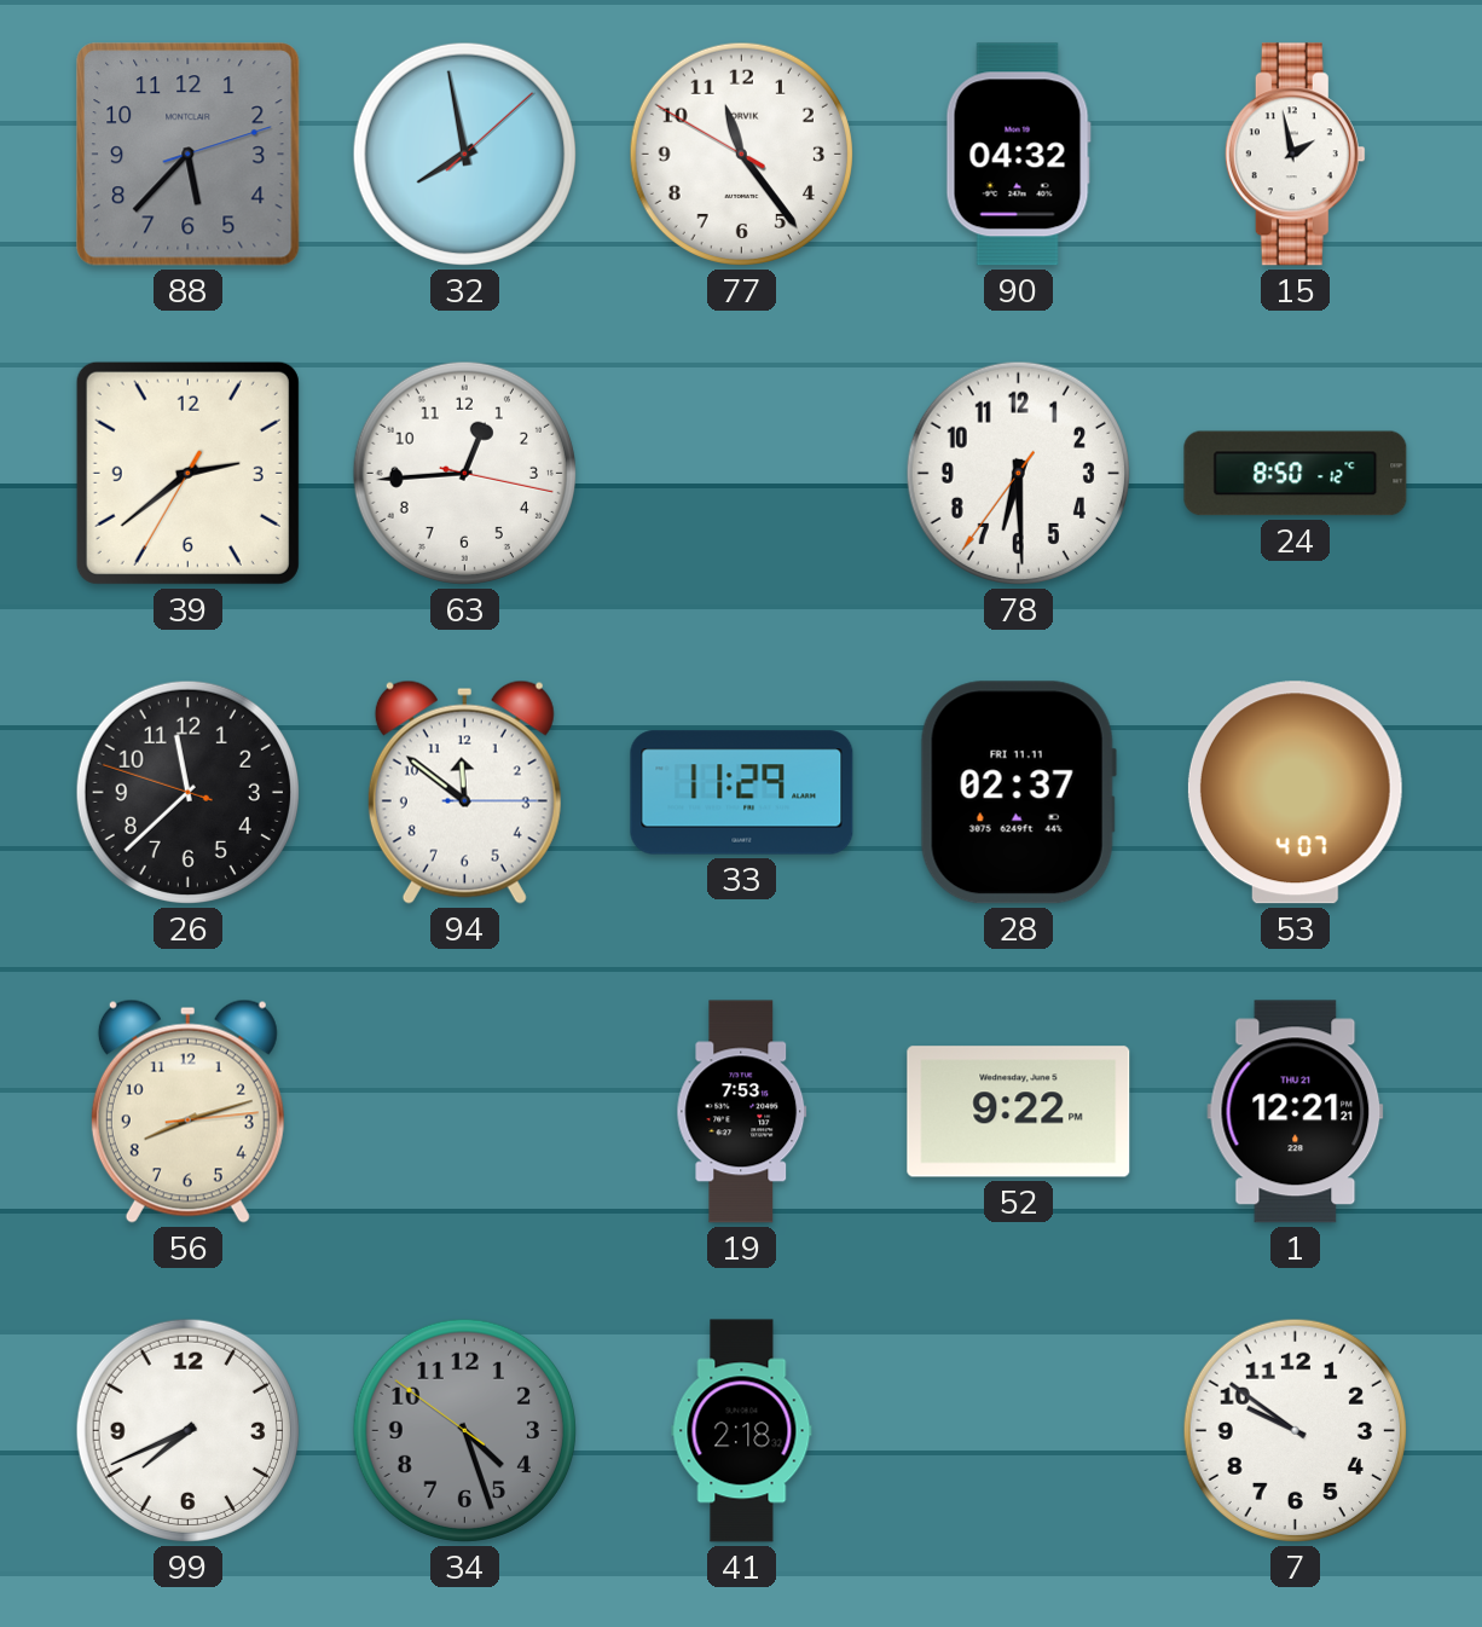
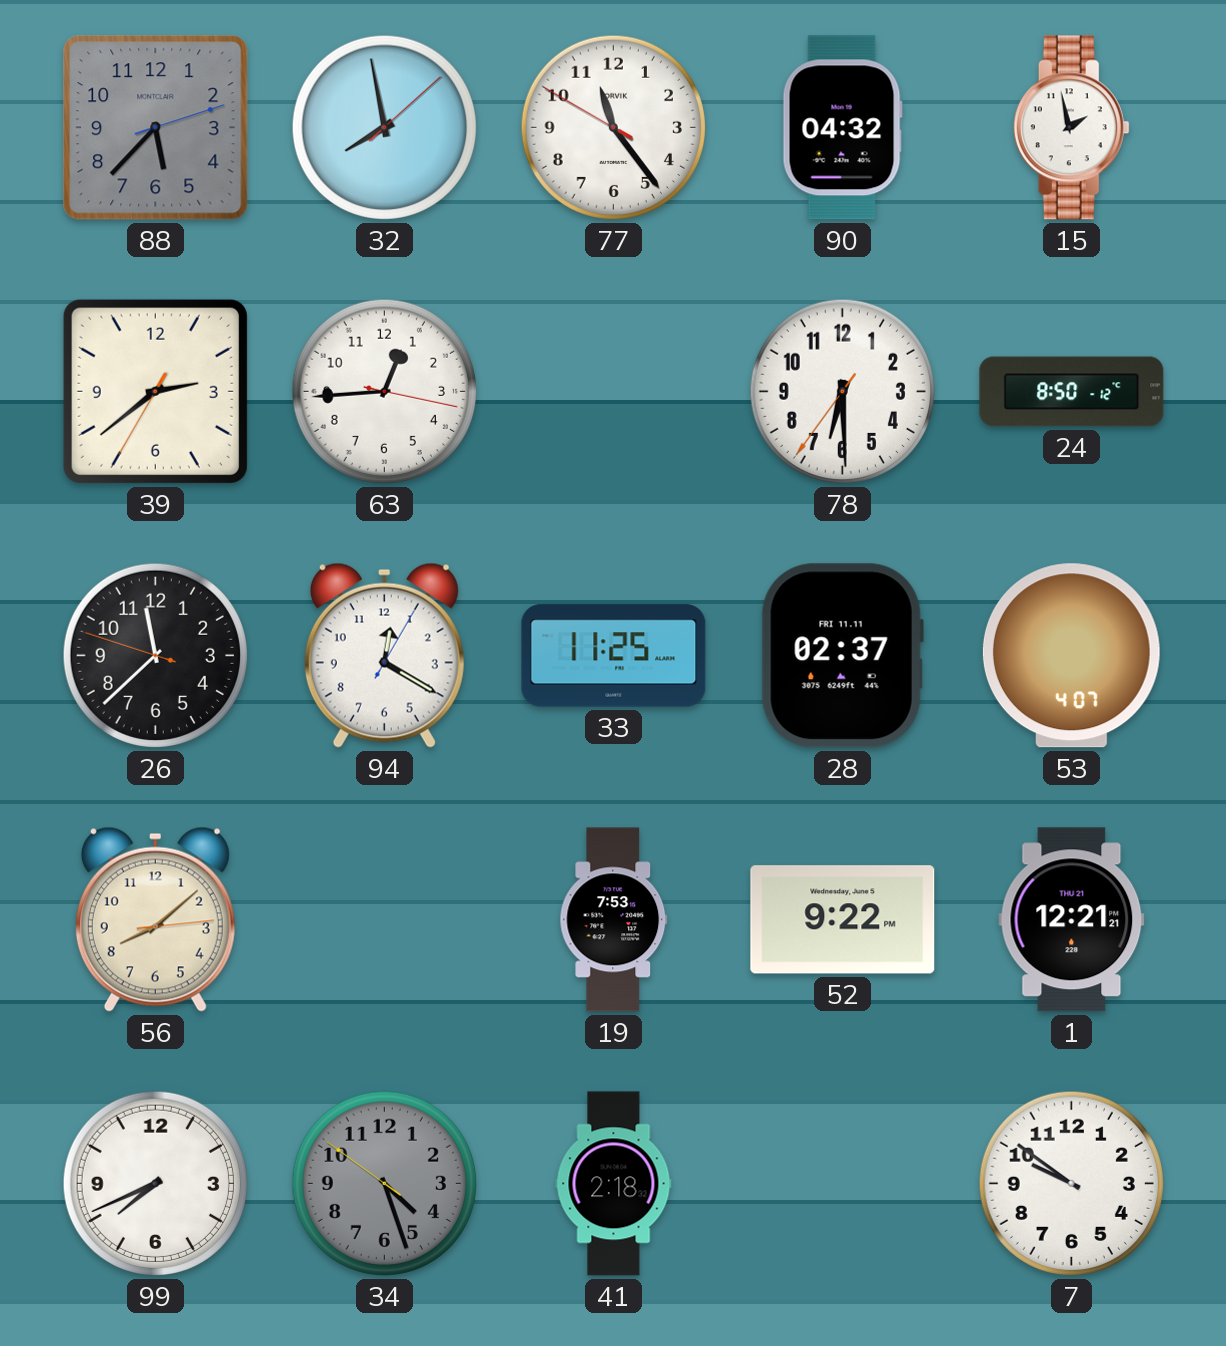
94: 11:51 -> 12:20
33: 11:29 -> 11:25
56: 8:12 -> 8:08
